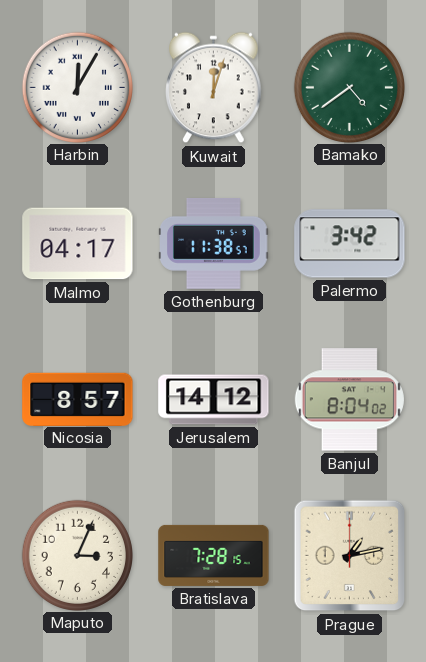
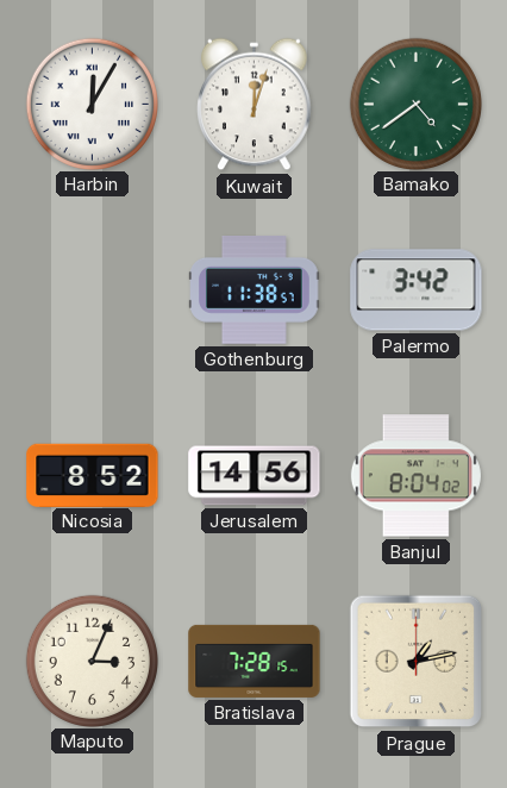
Malmo: 04:17 -> none
Nicosia: 8:57 -> 8:52
Jerusalem: 14:12 -> 14:56
